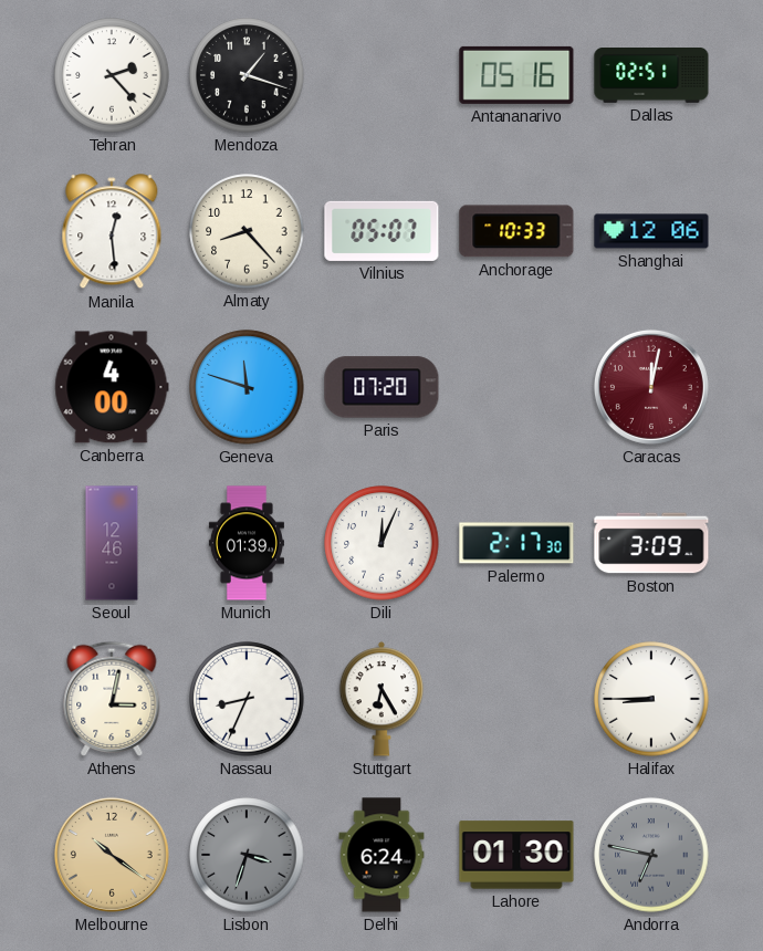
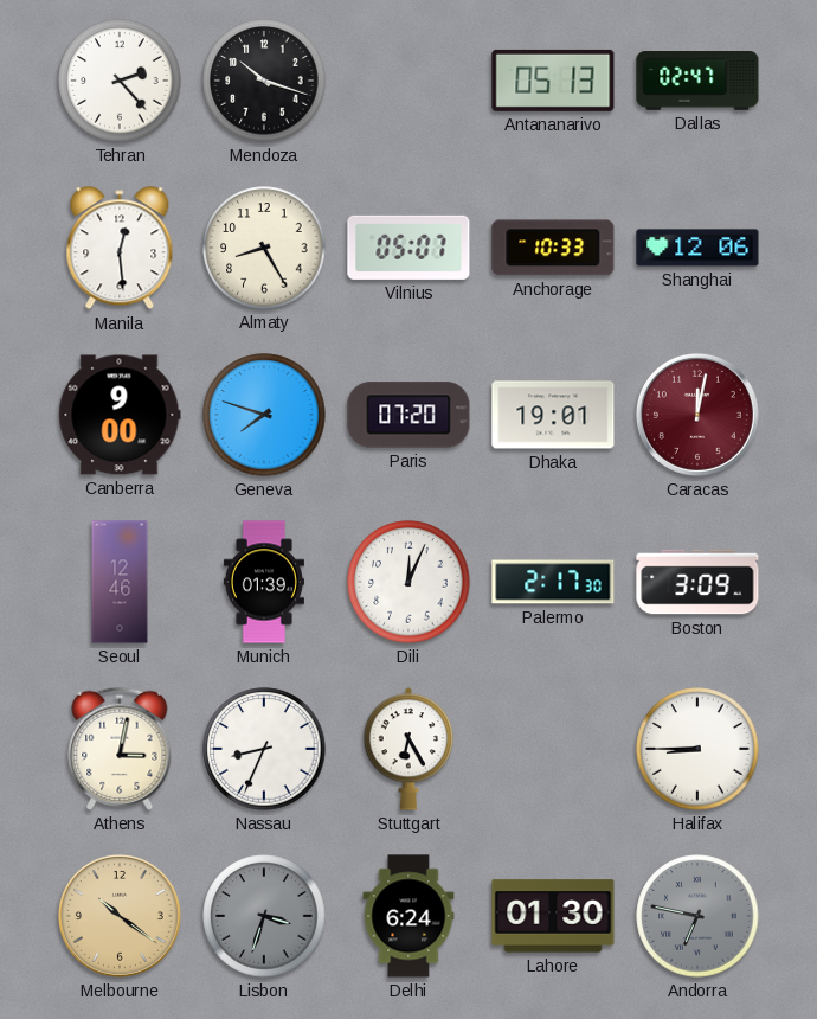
Mendoza: 1:18 -> 10:18
Antananarivo: 05:16 -> 05:13
Dallas: 02:51 -> 02:47
Almaty: 8:23 -> 8:25
Canberra: 4:00 -> 9:00
Geneva: 11:48 -> 7:48
Dhaka: none -> 19:01
